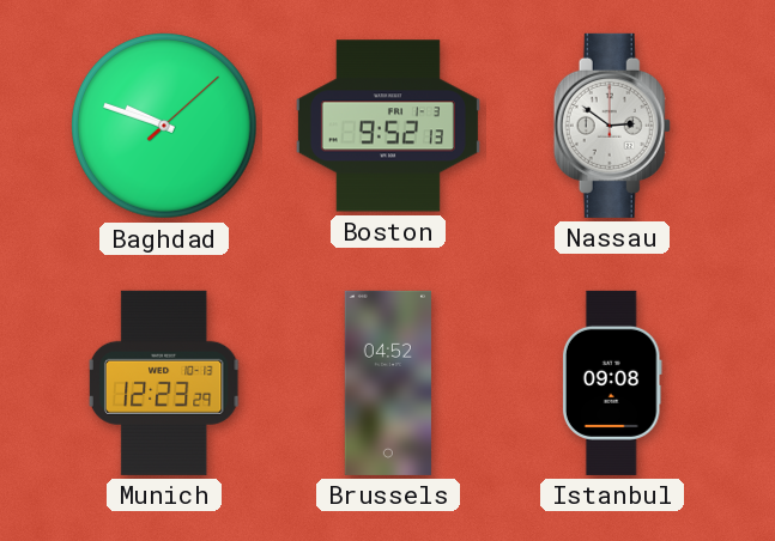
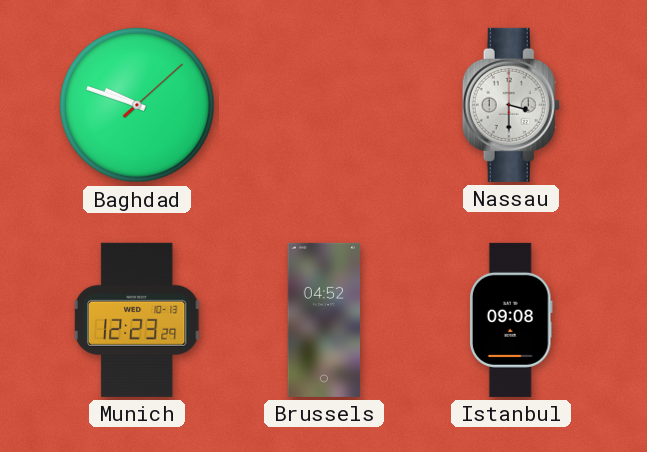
Boston: 9:52 -> none
Nassau: 2:51 -> 3:30
